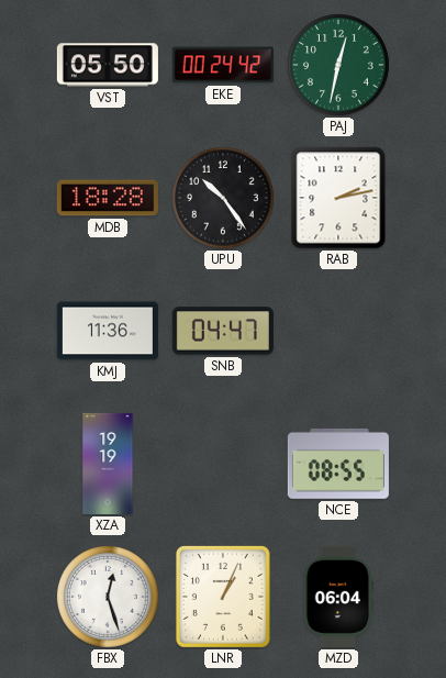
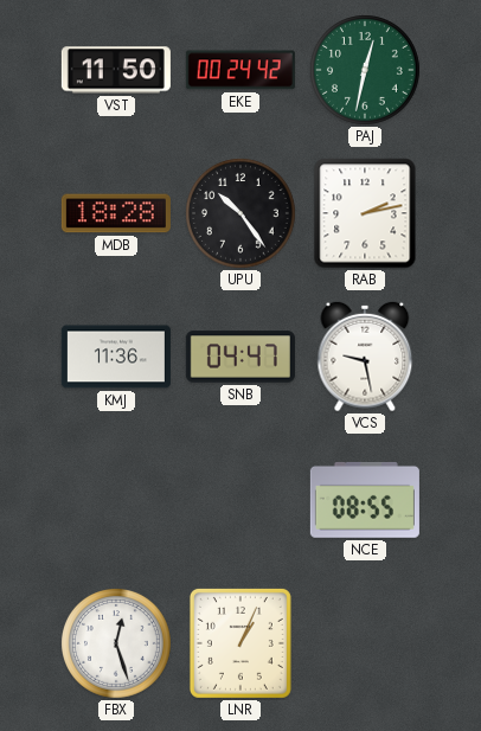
VST: 05:50 -> 11:50
VCS: none -> 9:28
XZA: 19:19 -> none
MZD: 06:04 -> none
